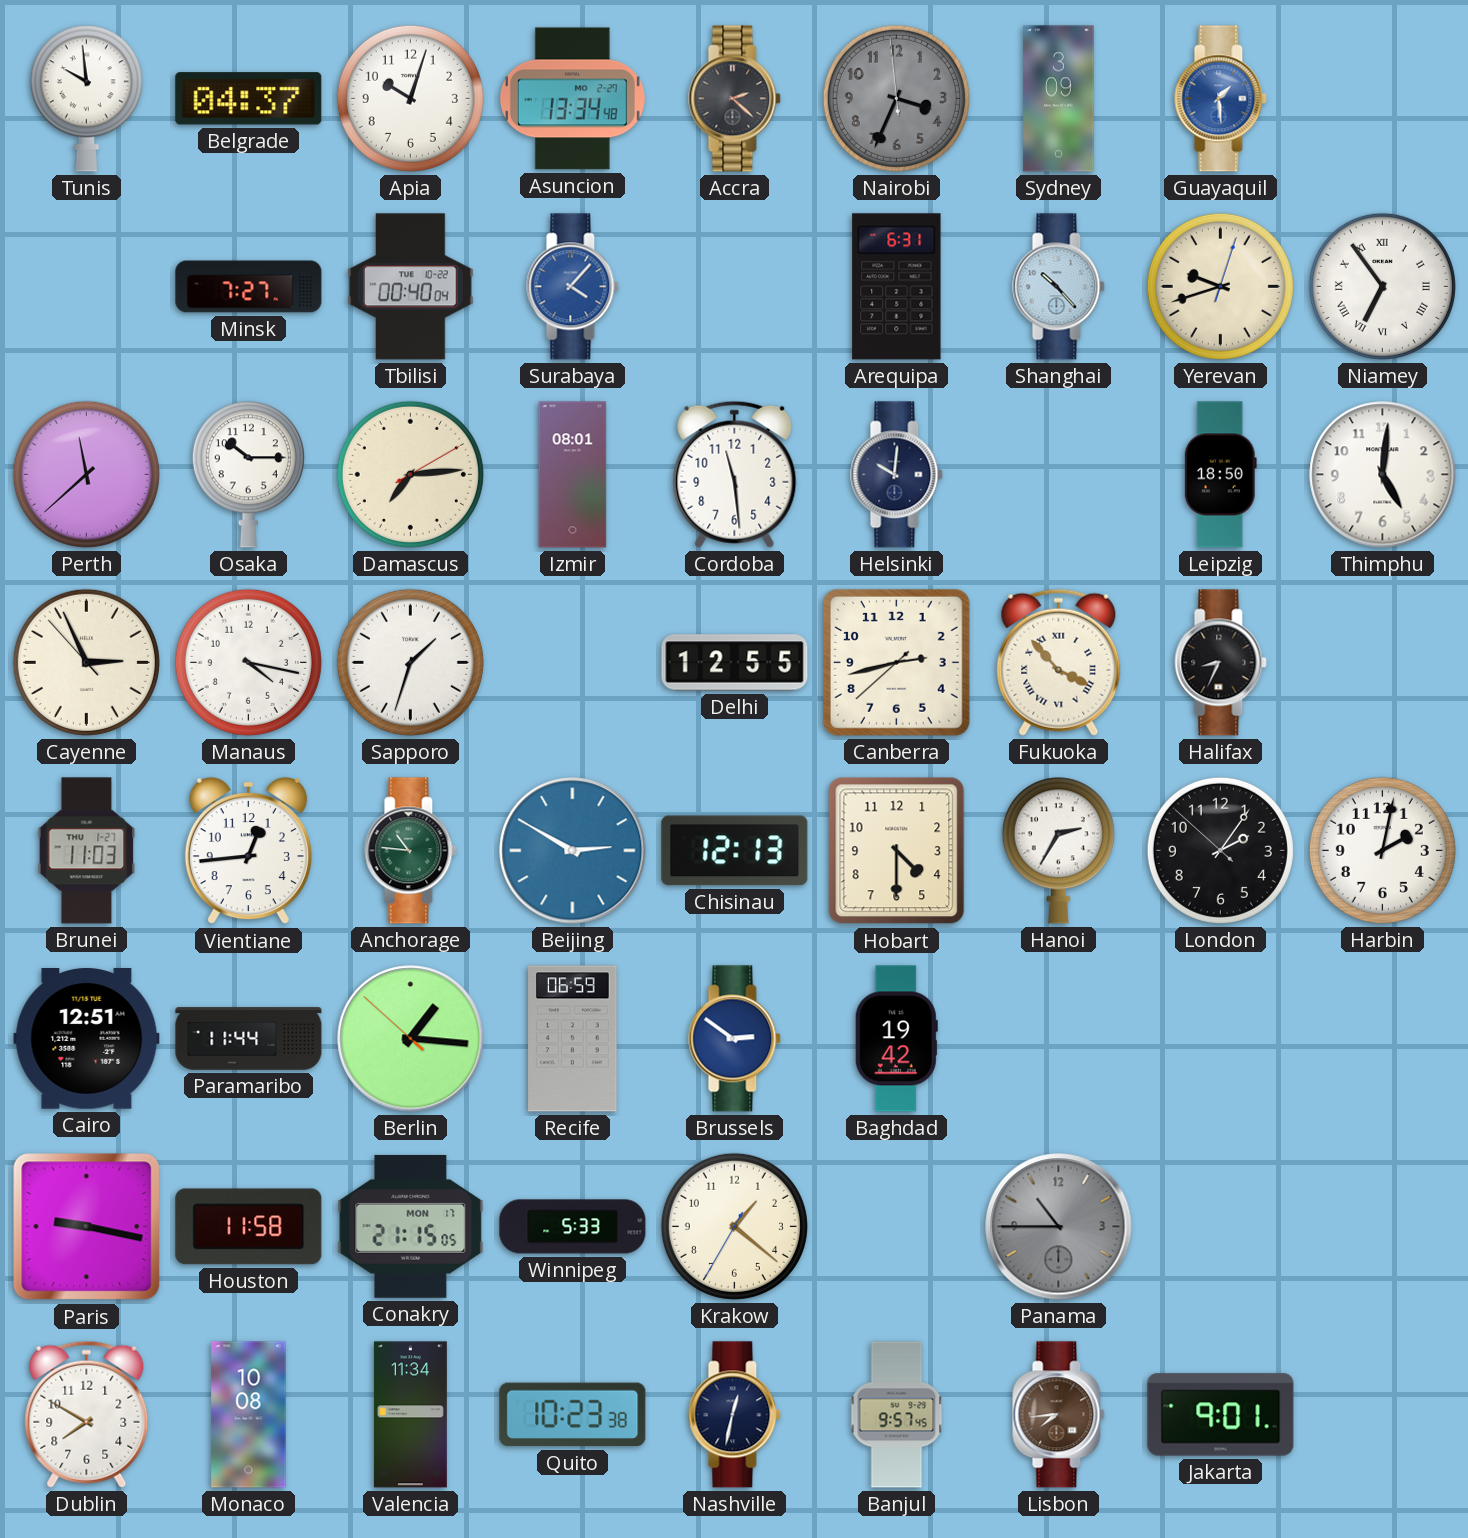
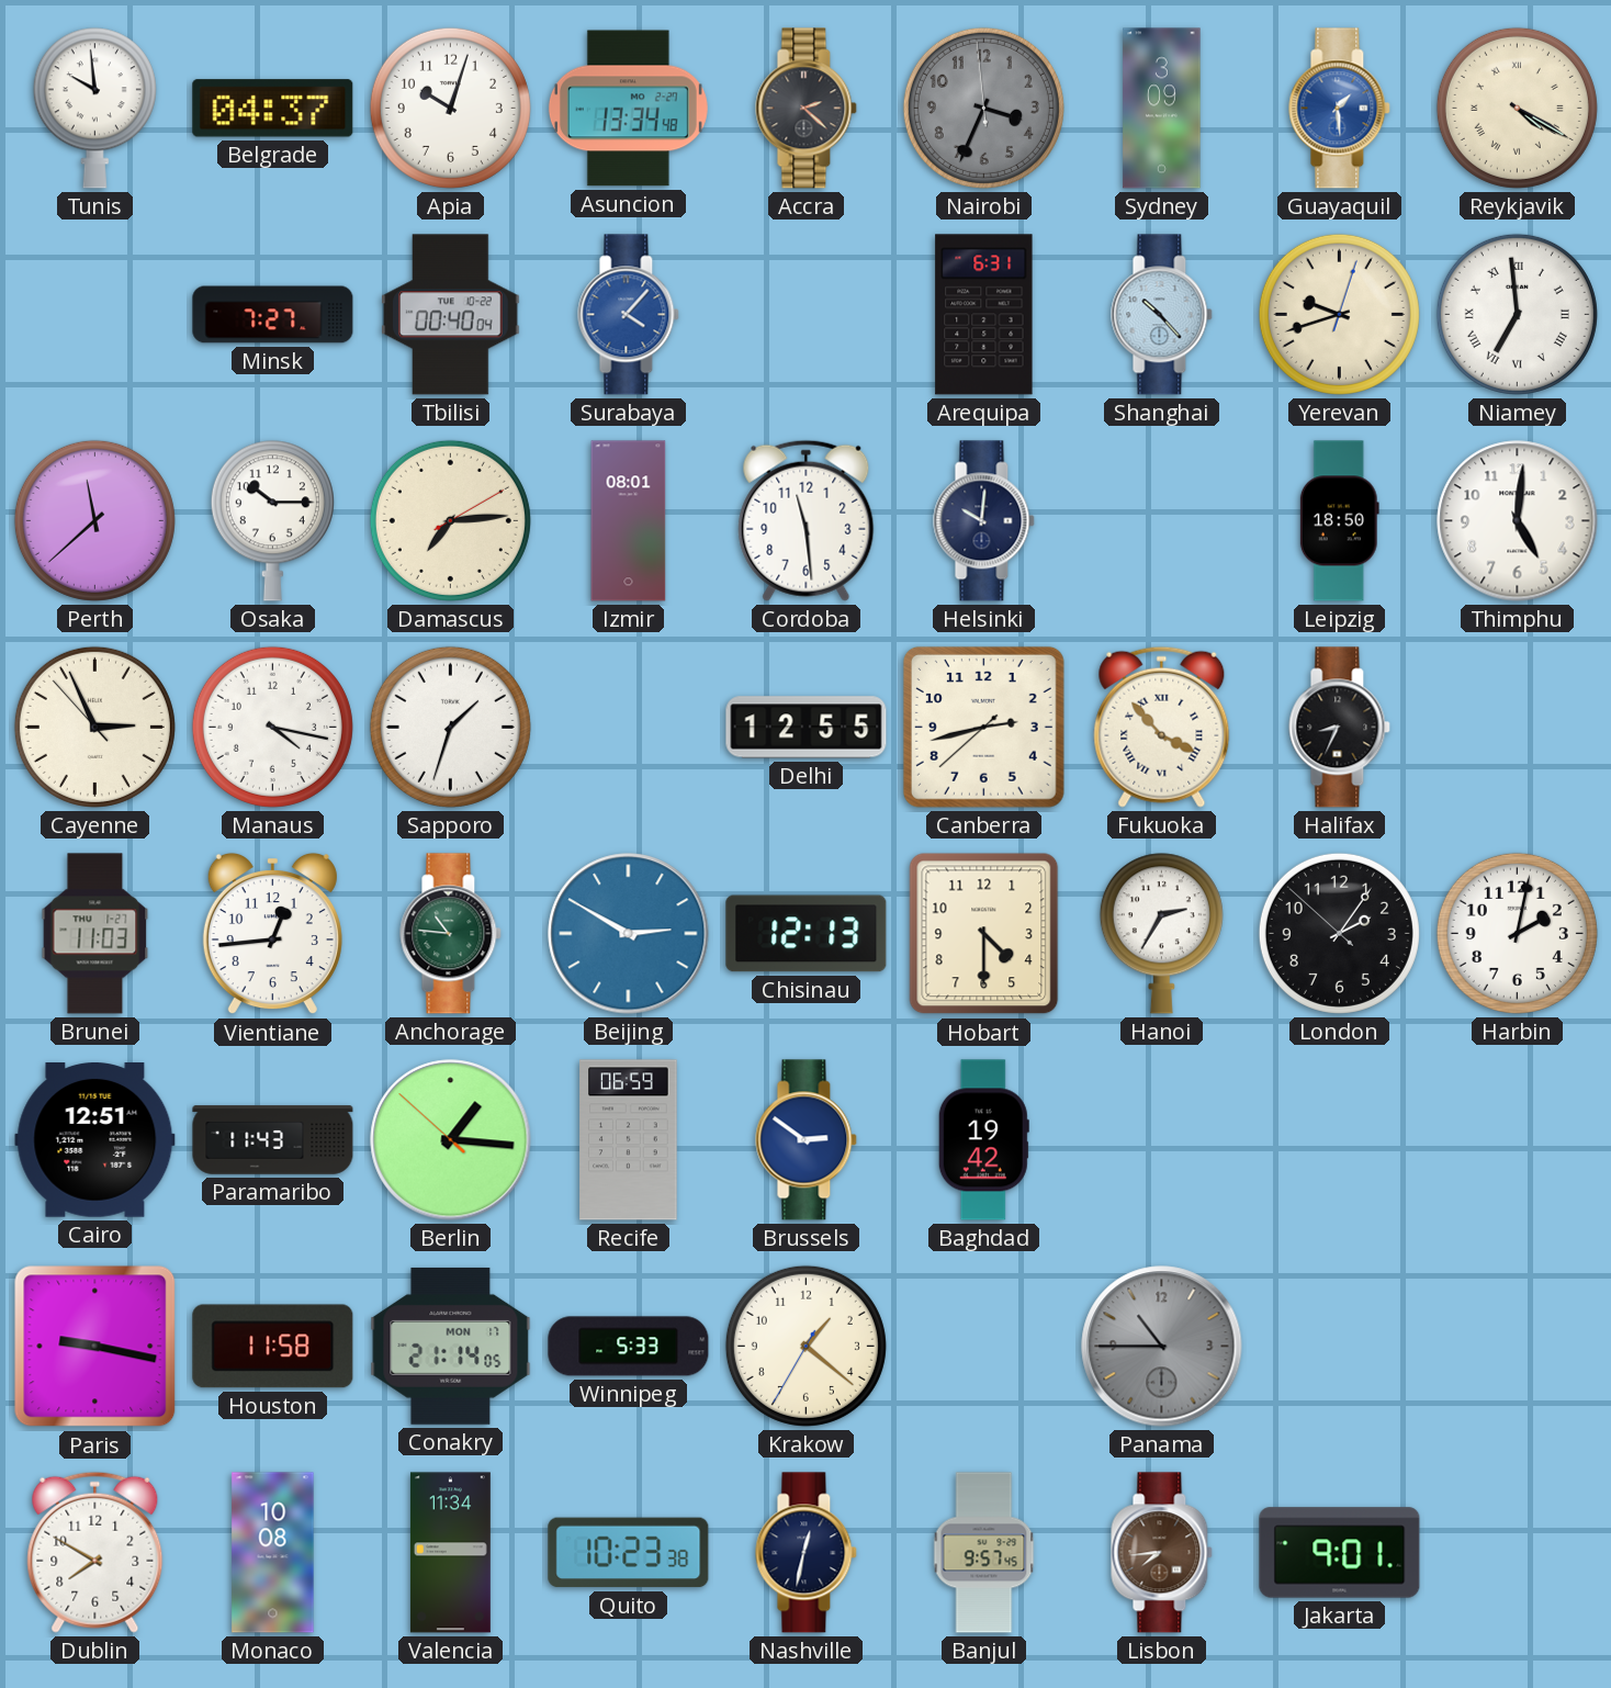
Reykjavik: none -> 4:20
Niamey: 6:54 -> 6:59
Paramaribo: 11:44 -> 11:43
Conakry: 21:15 -> 21:14
